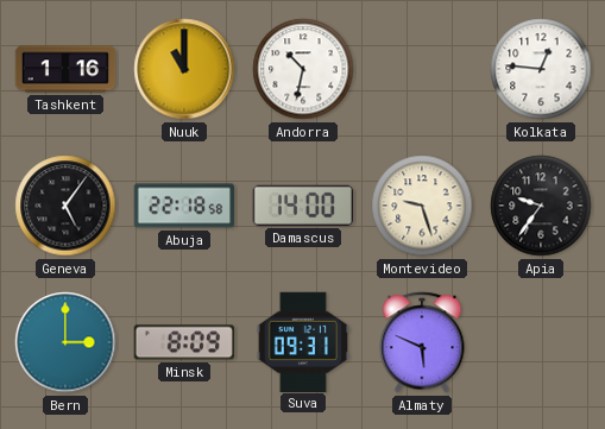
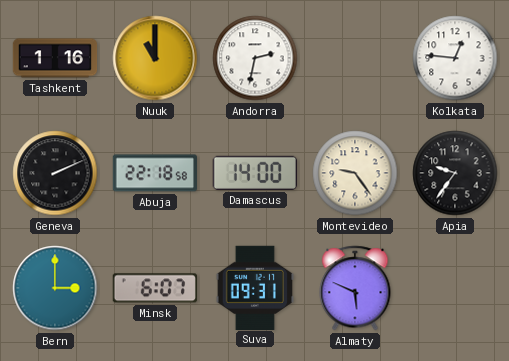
Andorra: 10:32 -> 2:32
Geneva: 5:06 -> 2:11
Montevideo: 9:27 -> 9:24
Minsk: 8:09 -> 6:07
